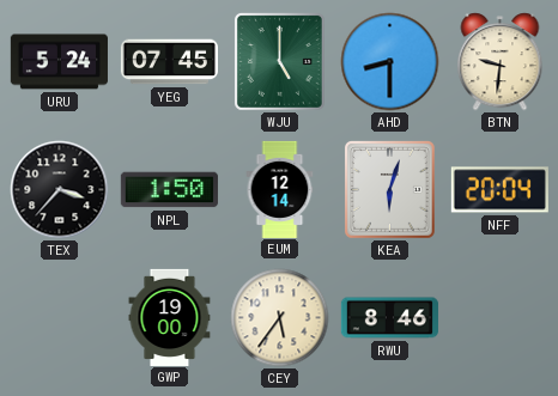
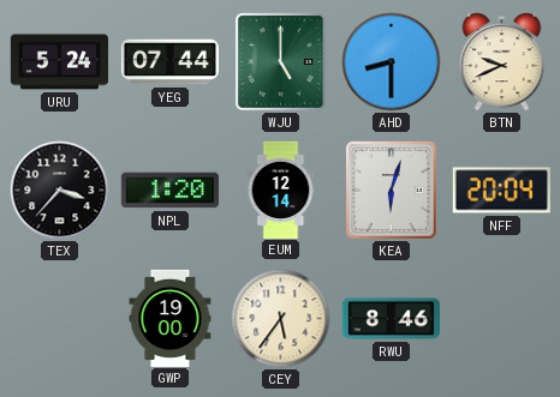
YEG: 07:45 -> 07:44
BTN: 9:31 -> 9:41
NPL: 1:50 -> 1:20
